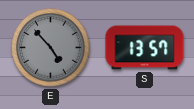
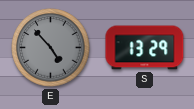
S: 13:57 -> 13:29
